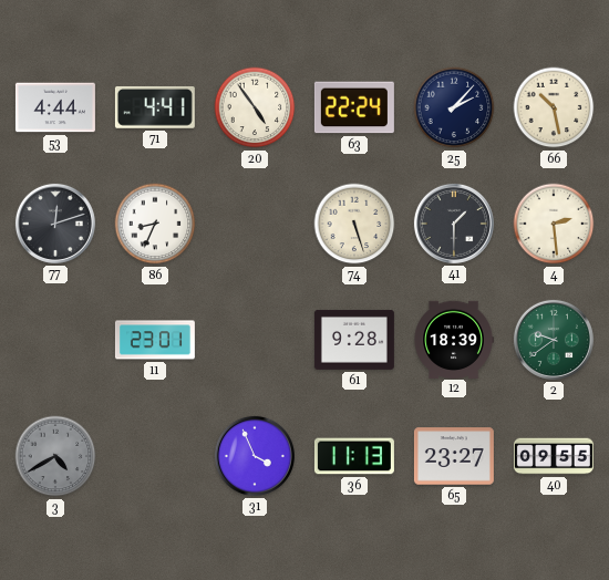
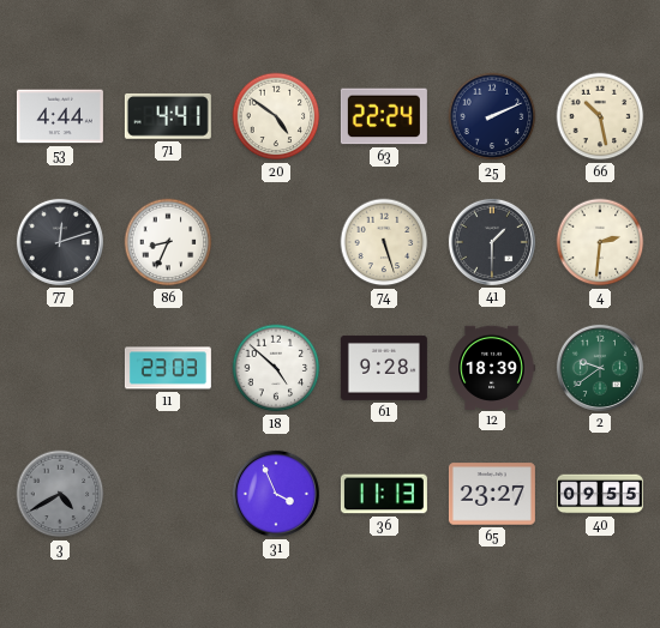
20: 4:54 -> 4:51
25: 2:07 -> 2:11
4: 2:29 -> 2:31
11: 23:01 -> 23:03
18: none -> 4:52
